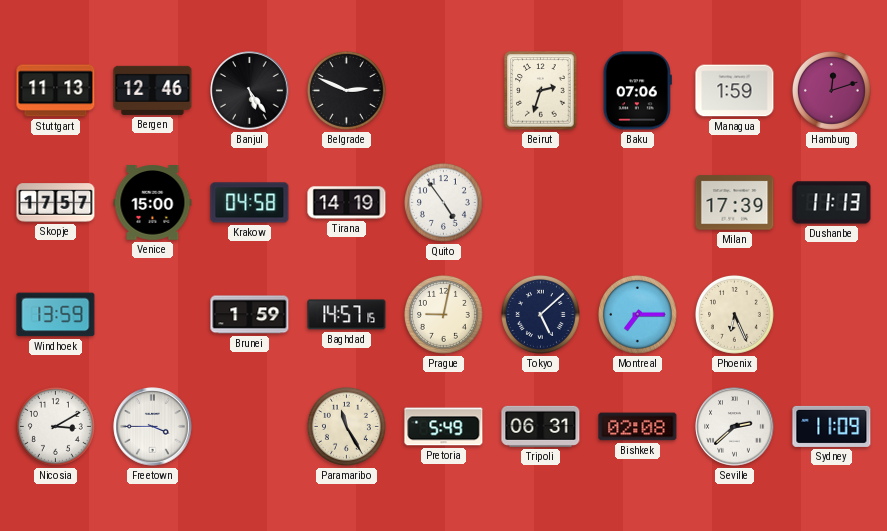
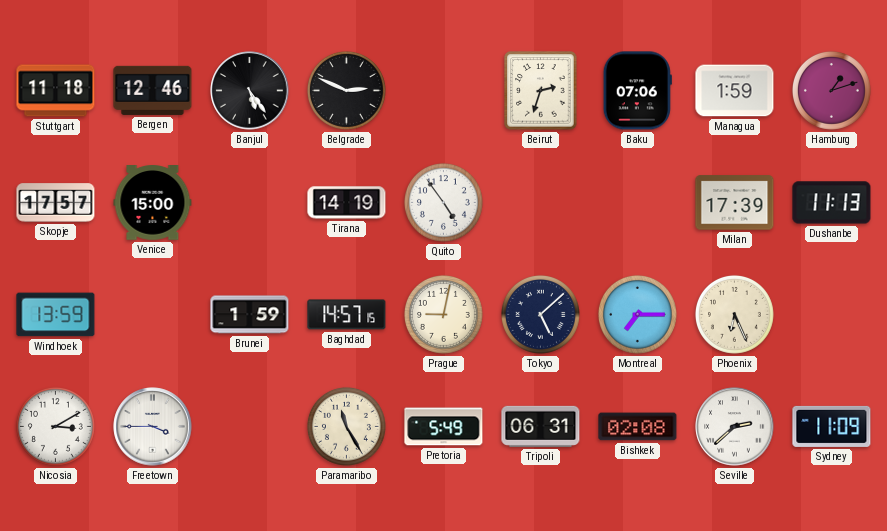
Stuttgart: 11:13 -> 11:18
Hamburg: 12:12 -> 1:12
Krakow: 04:58 -> none
